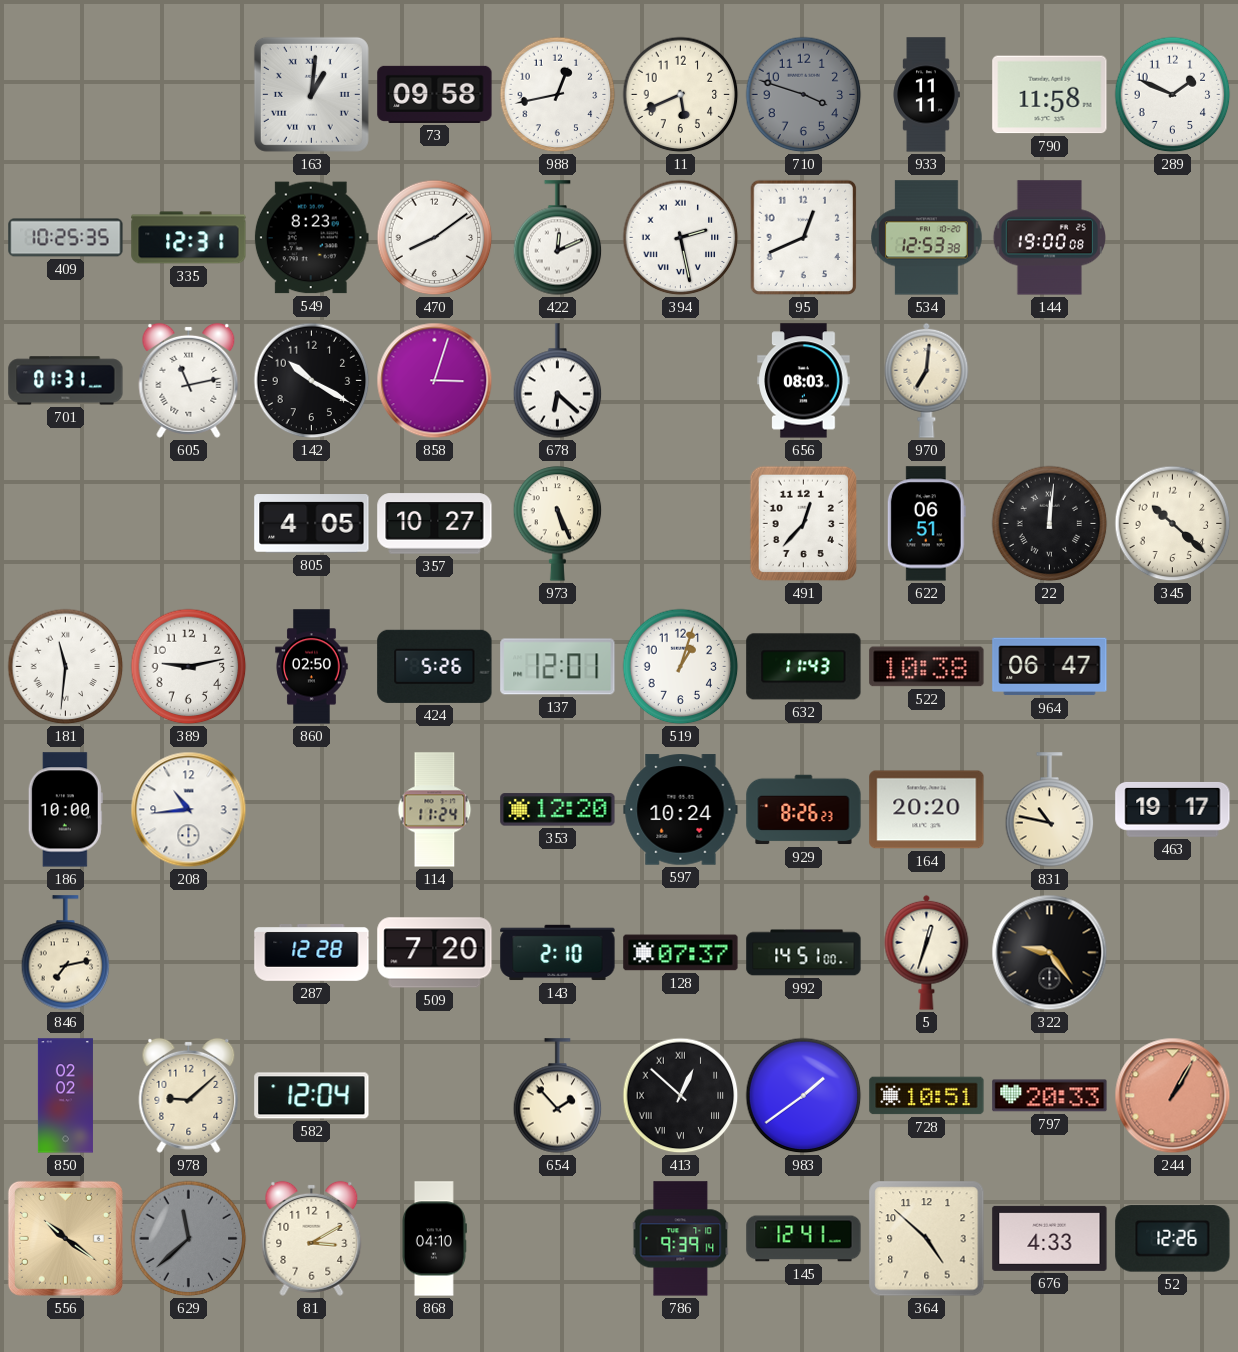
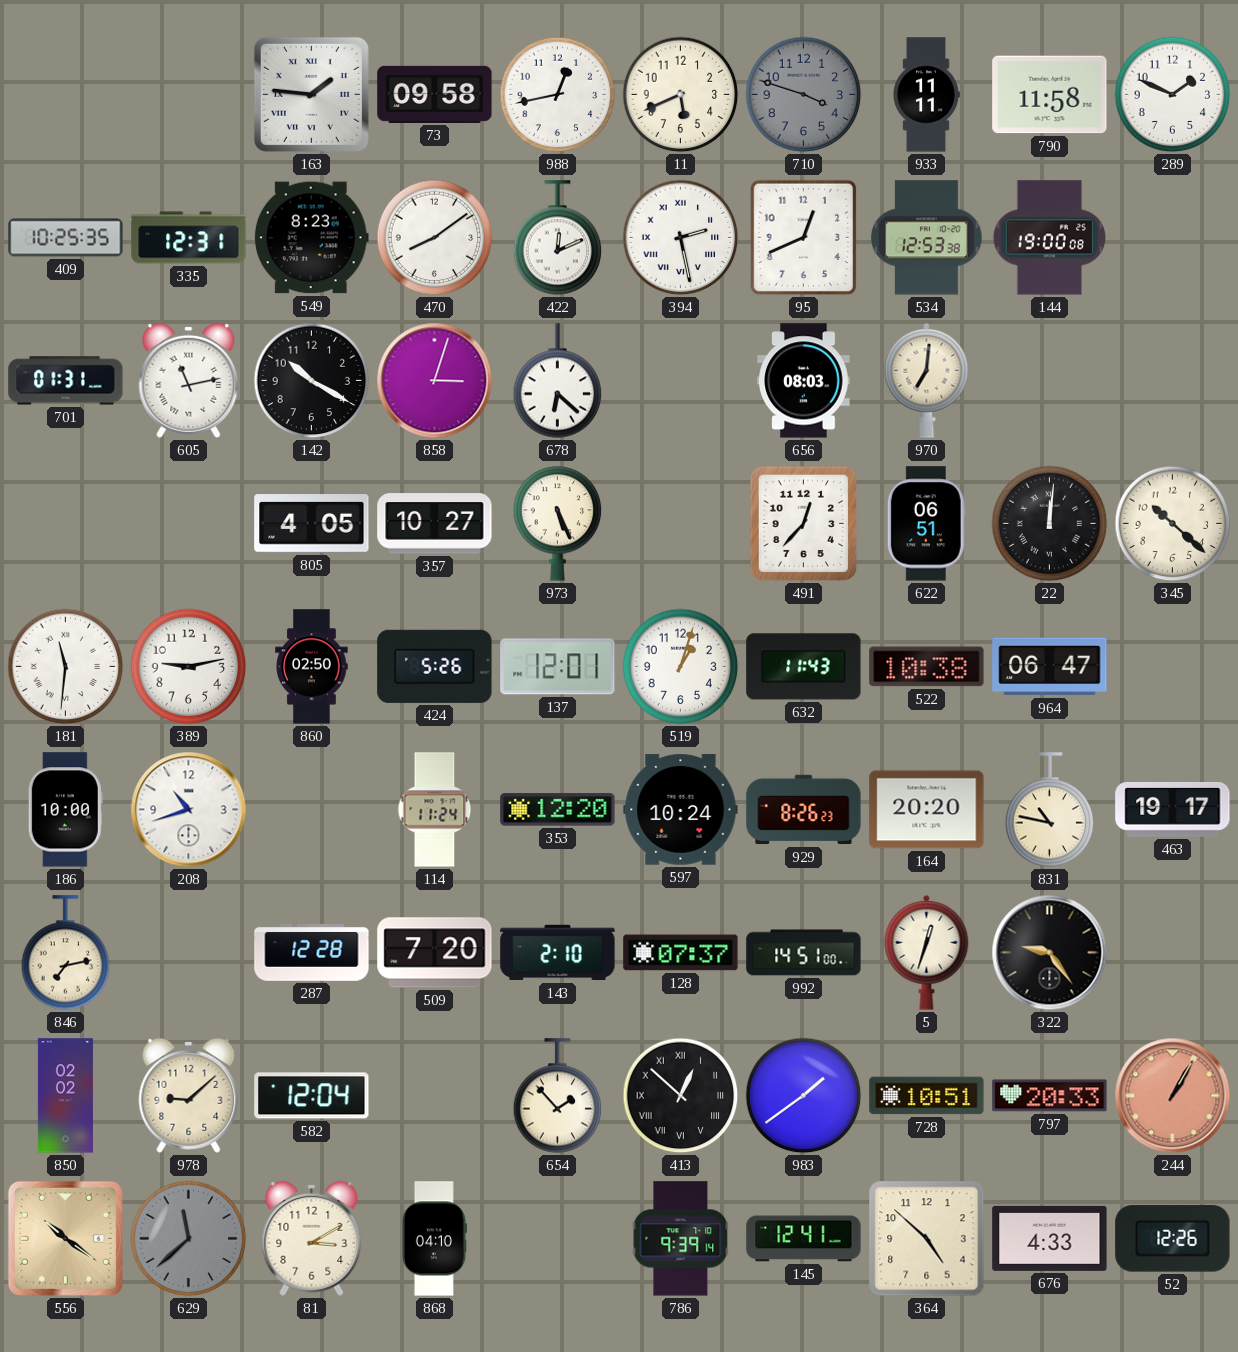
163: 1:01 -> 1:46
208: 10:44 -> 10:42
